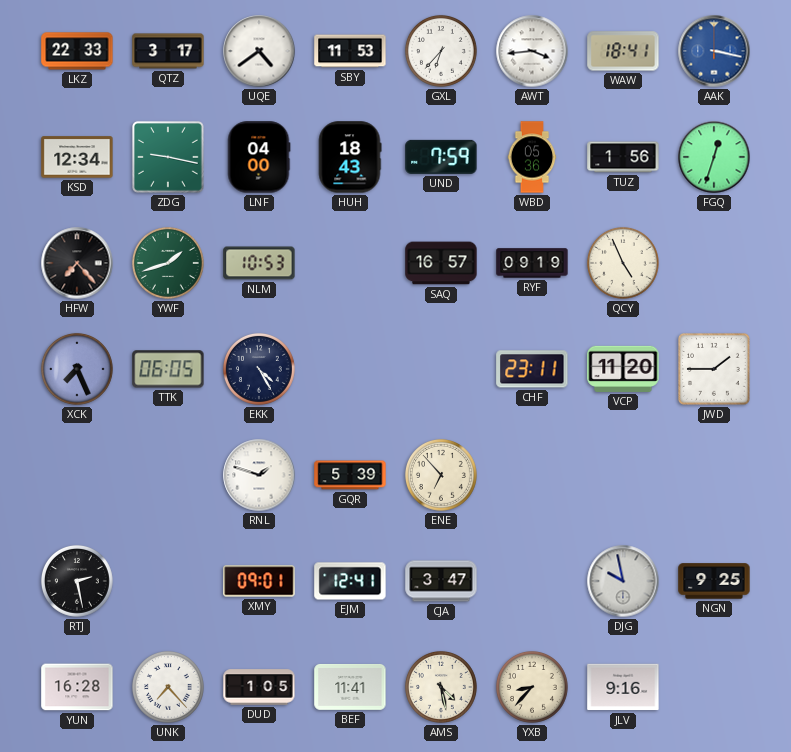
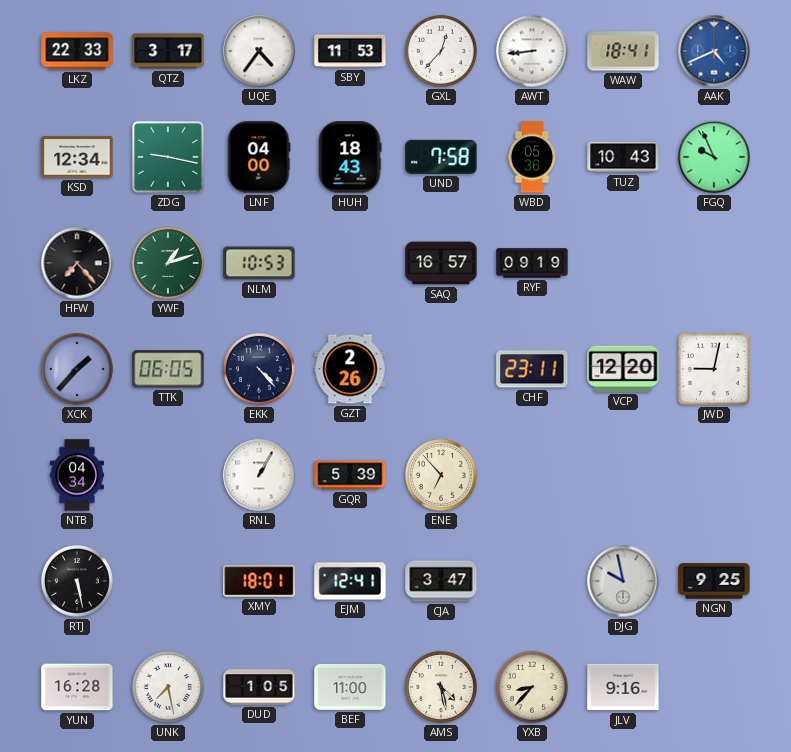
UQE: 4:39 -> 4:36
GXL: 6:37 -> 12:37
AWT: 3:44 -> 8:44
AAK: 3:17 -> 4:41
UND: 7:59 -> 7:58
TUZ: 1:56 -> 10:43
FGQ: 12:33 -> 9:56
YWF: 1:42 -> 1:12
QCY: 4:56 -> none
XCK: 7:26 -> 1:37
EKK: 4:25 -> 4:23
GZT: none -> 2:26
VCP: 11:20 -> 12:20
JWD: 1:45 -> 9:02
NTB: none -> 04:34
RNL: 1:48 -> 1:05
RTJ: 2:28 -> 5:28
XMY: 09:01 -> 18:01
UNK: 7:23 -> 7:28
BEF: 11:41 -> 11:00
